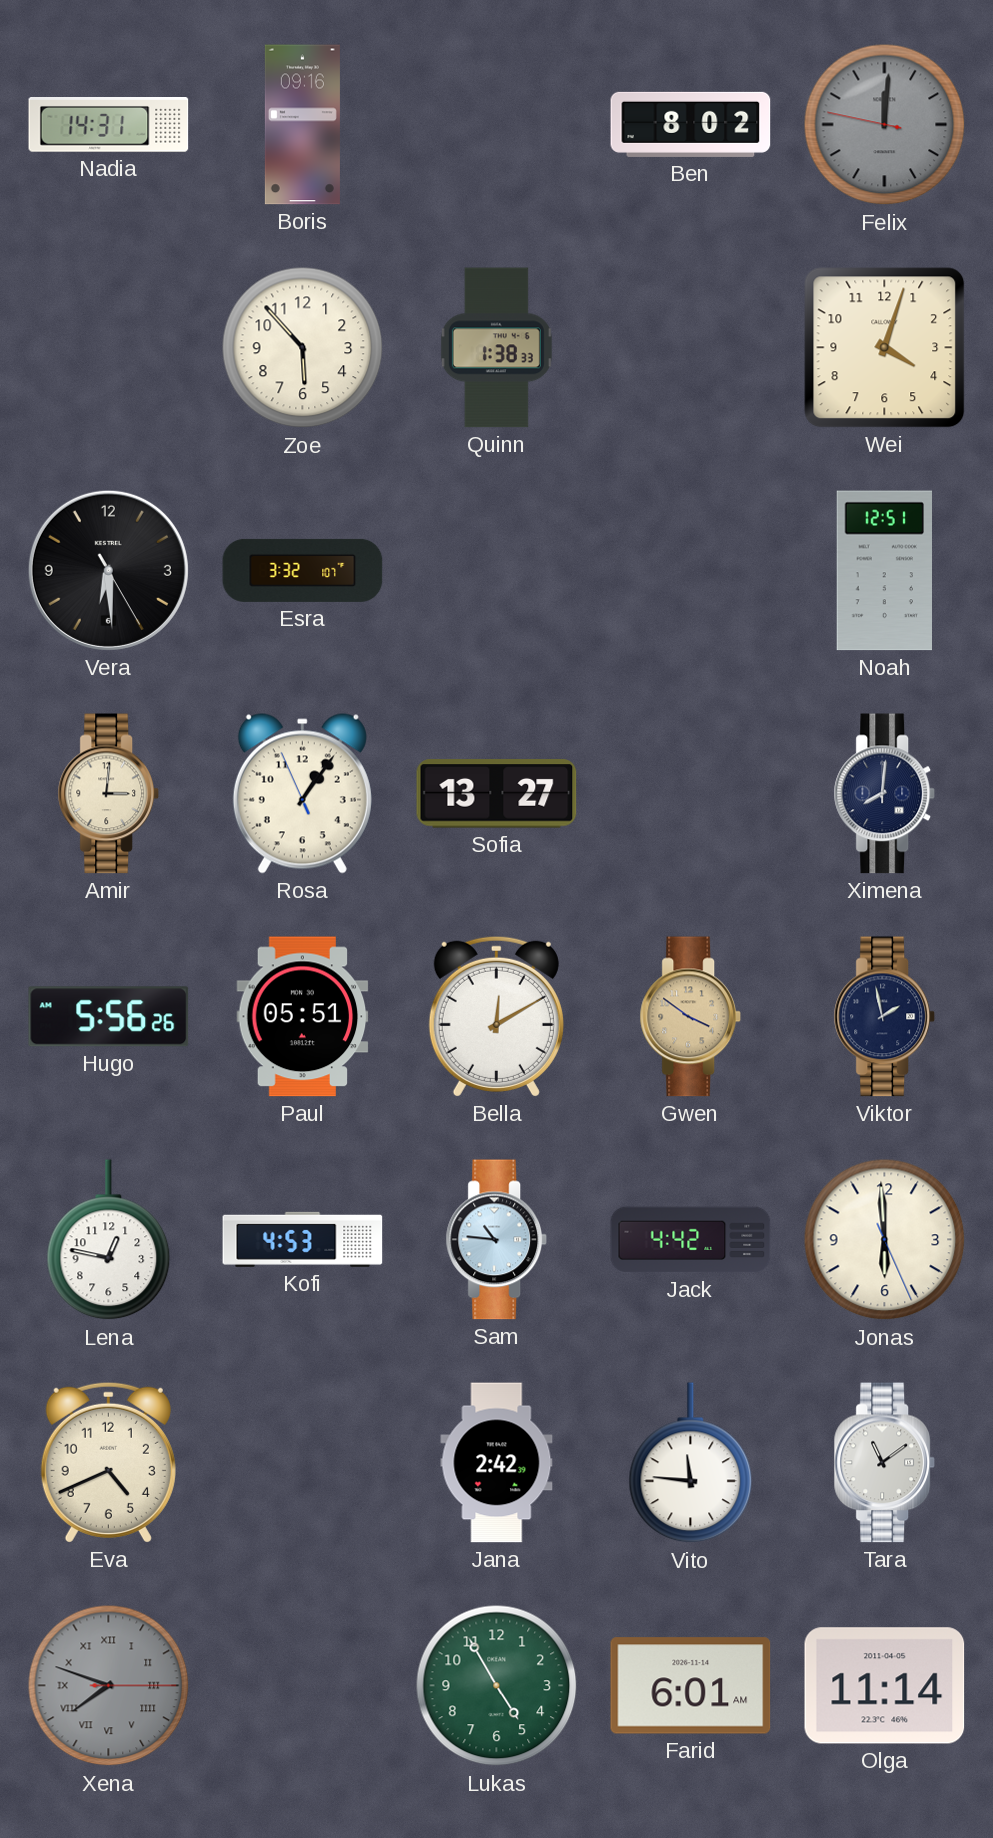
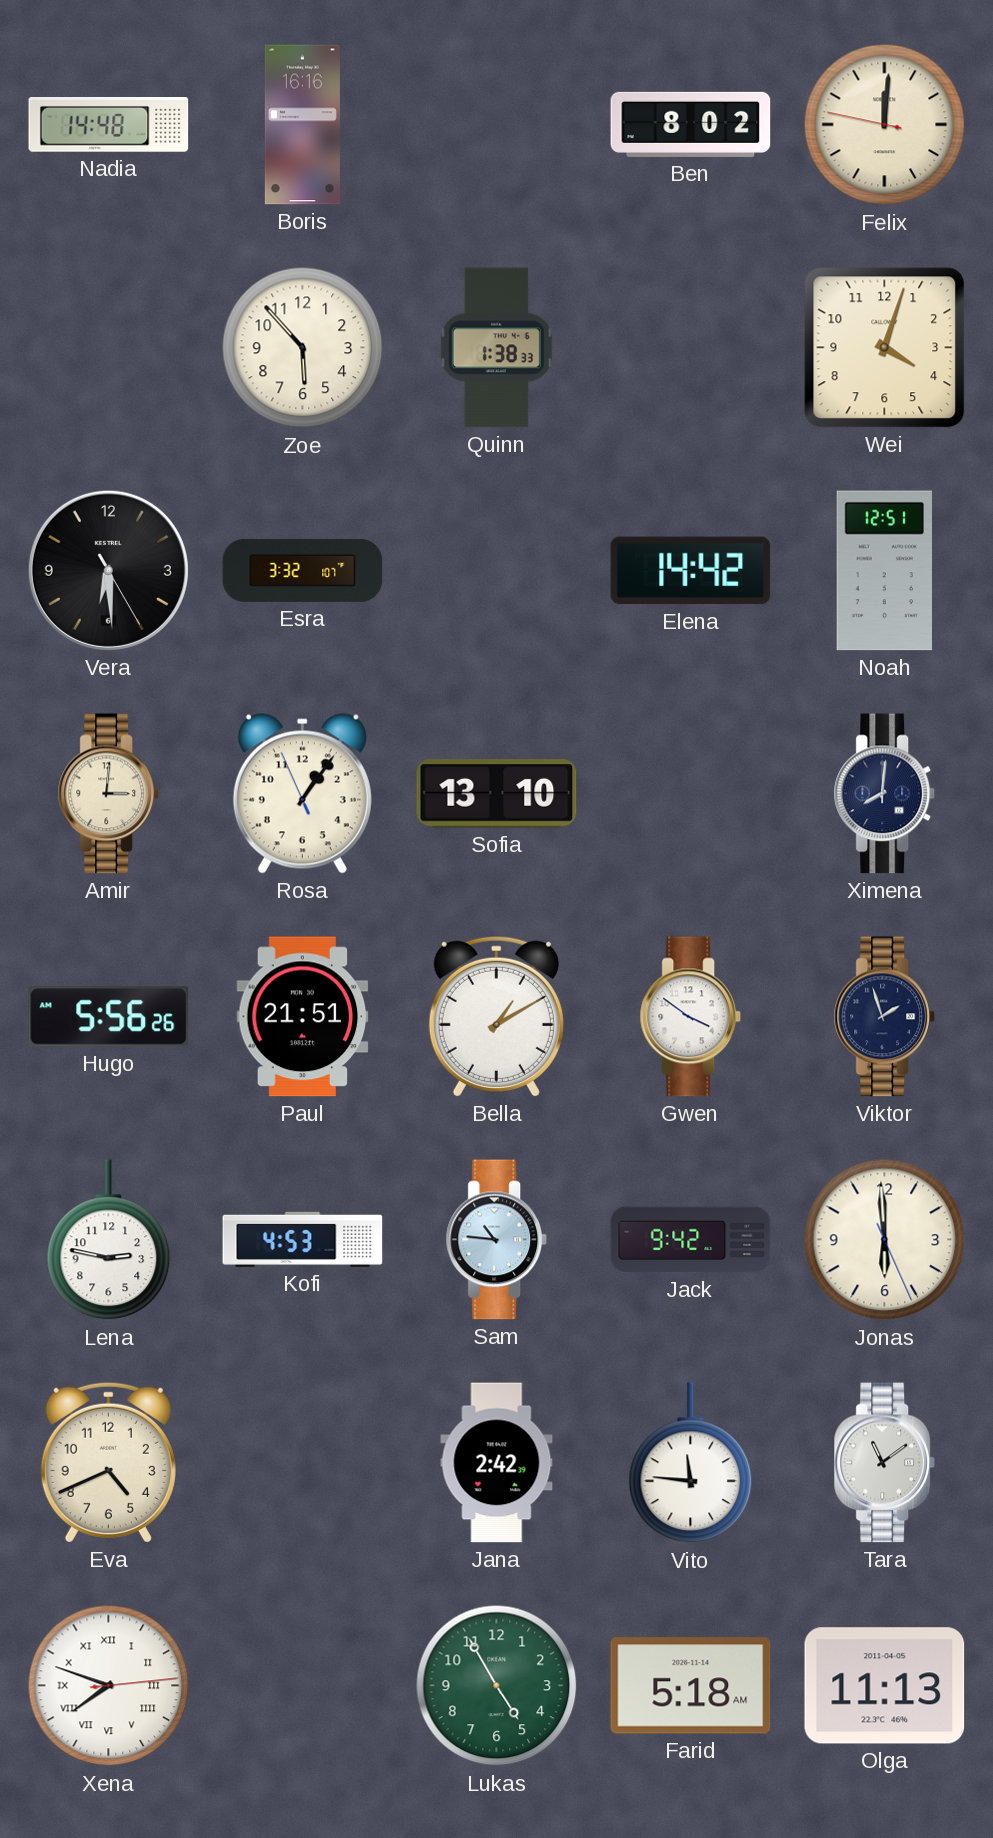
Nadia: 14:31 -> 14:48
Boris: 09:16 -> 16:16
Felix dial: grey -> cream
Elena: none -> 14:42
Sofia: 13:27 -> 13:10
Paul: 05:51 -> 21:51
Bella: 12:10 -> 1:10
Gwen dial: champagne -> white
Viktor: 1:58 -> 1:57
Lena: 12:47 -> 2:47
Jack: 4:42 -> 9:42
Xena: 7:48:15 -> 7:48:14
Xena dial: grey -> white
Farid: 6:01 -> 5:18
Olga: 11:14 -> 11:13
